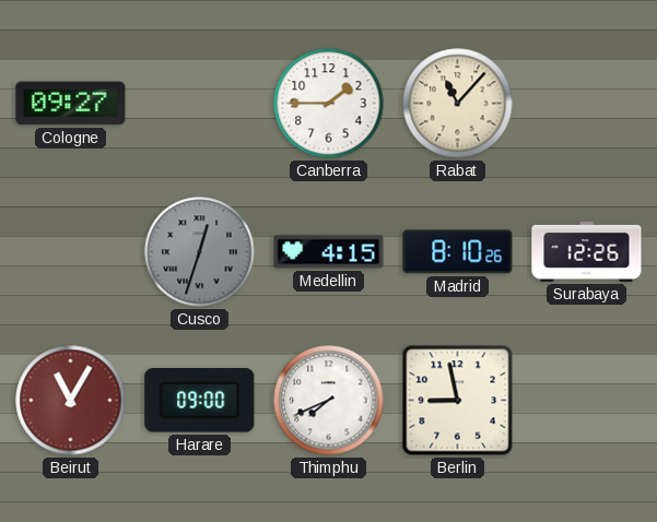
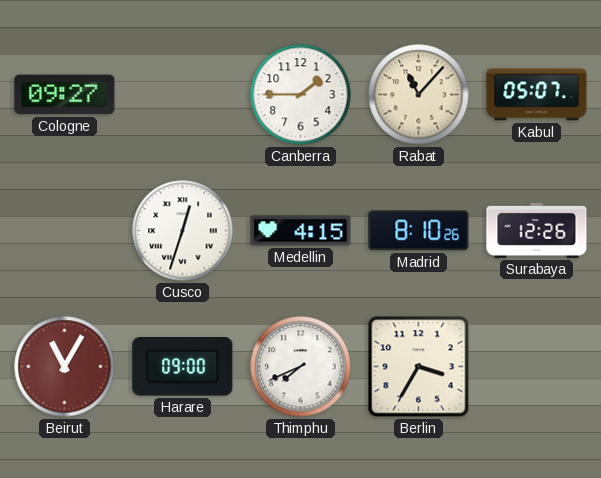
Kabul: none -> 05:07
Cusco dial: grey -> white
Berlin: 8:58 -> 3:35
